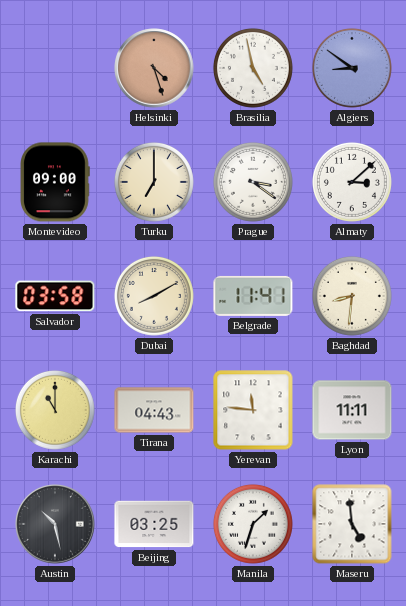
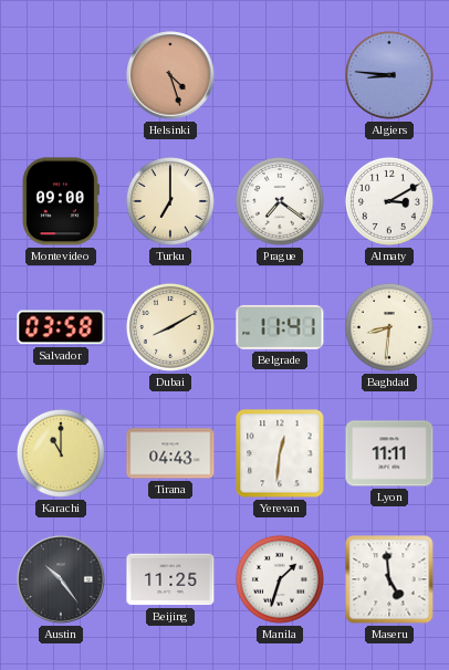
Brasilia: 4:58 -> none
Algiers: 8:51 -> 8:46
Prague: 3:21 -> 7:21
Almaty: 3:08 -> 3:10
Yerevan: 11:46 -> 12:31
Austin: 10:28 -> 10:24
Beijing: 03:25 -> 11:25
